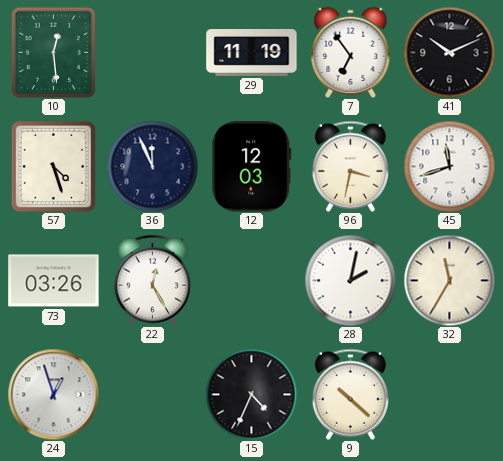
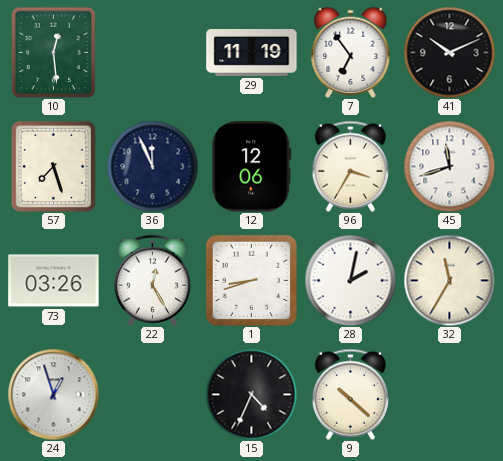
57: 4:27 -> 7:27
12: 12:03 -> 12:06
96: 3:32 -> 3:35
1: none -> 8:42
